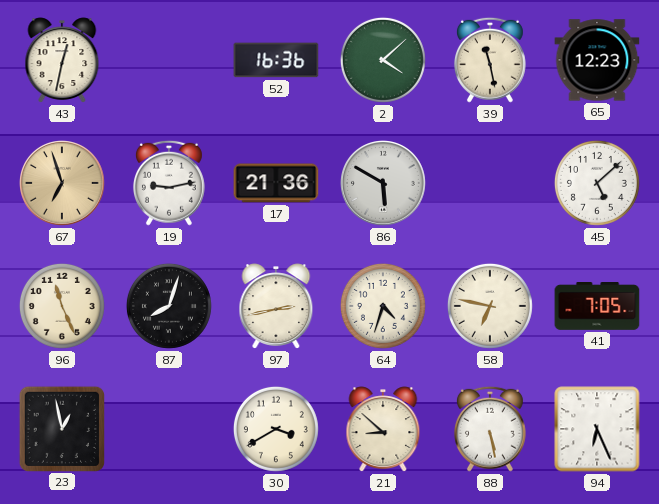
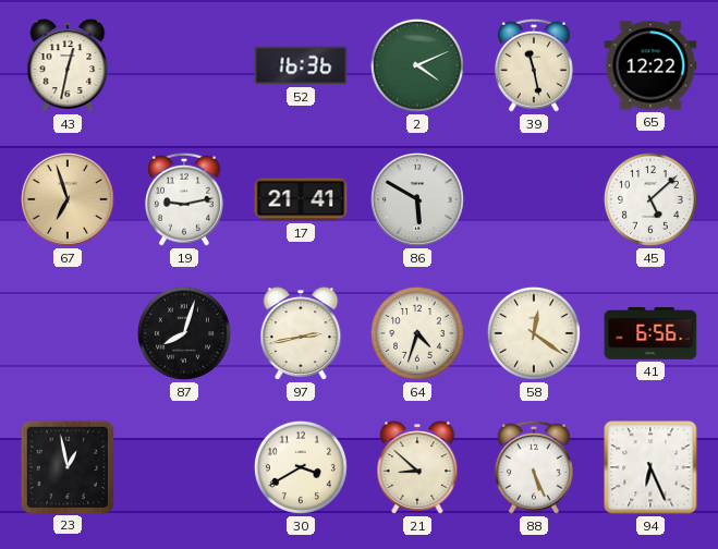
2: 4:08 -> 4:11
65: 12:23 -> 12:22
17: 21:36 -> 21:41
96: 11:26 -> none
58: 6:47 -> 12:21
41: 7:05 -> 6:56
88: 5:28 -> 5:26
